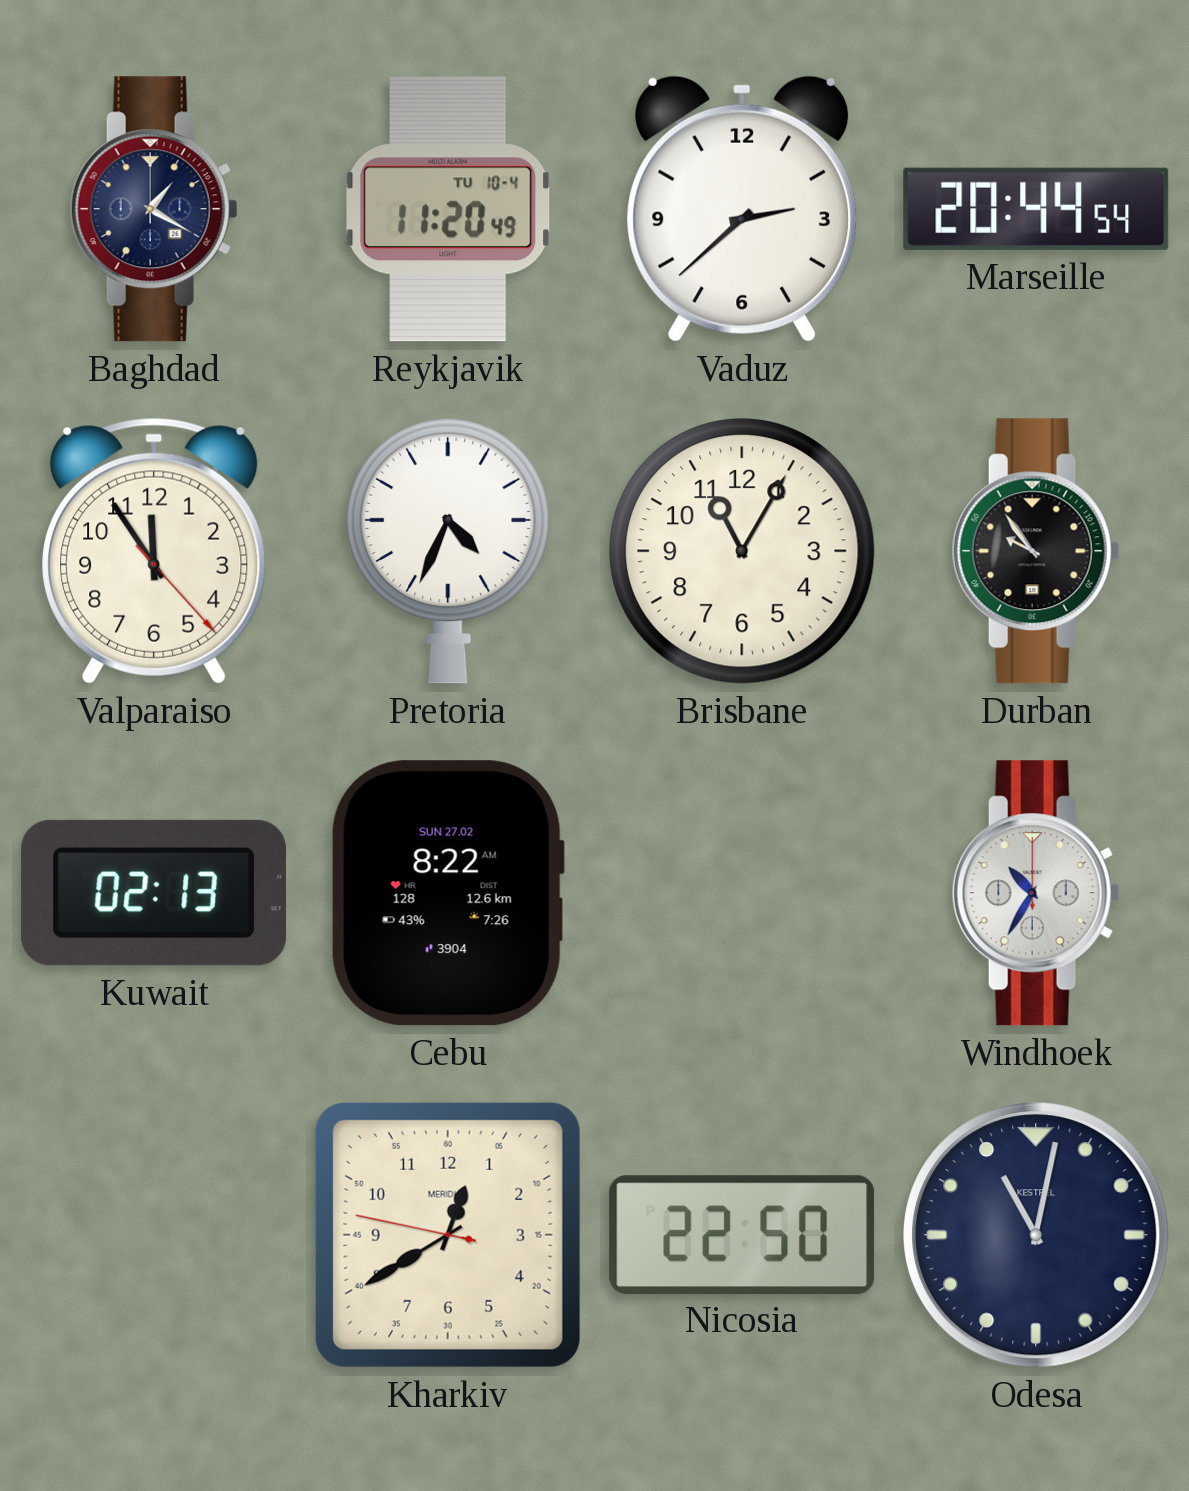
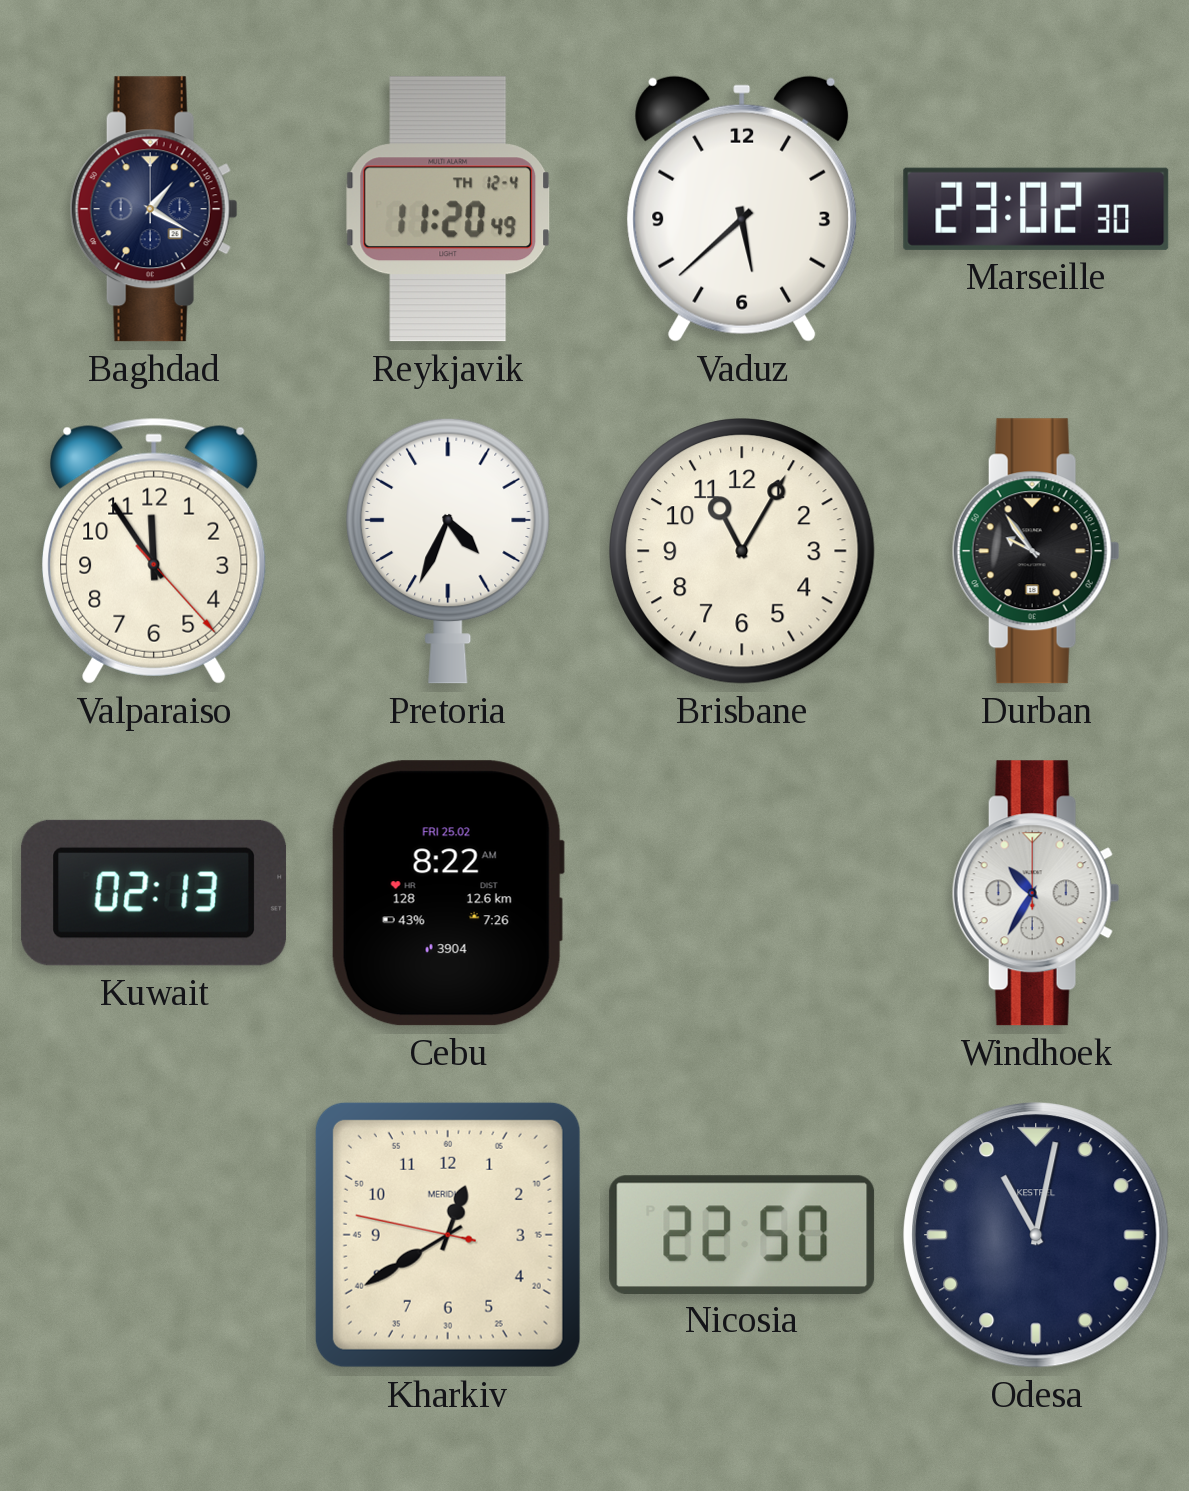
Reykjavik date: TU 10-4 -> TH 12-4
Vaduz: 2:38 -> 5:38
Marseille: 20:44 -> 23:02
Cebu date: SUN 27.02 -> FRI 25.02
